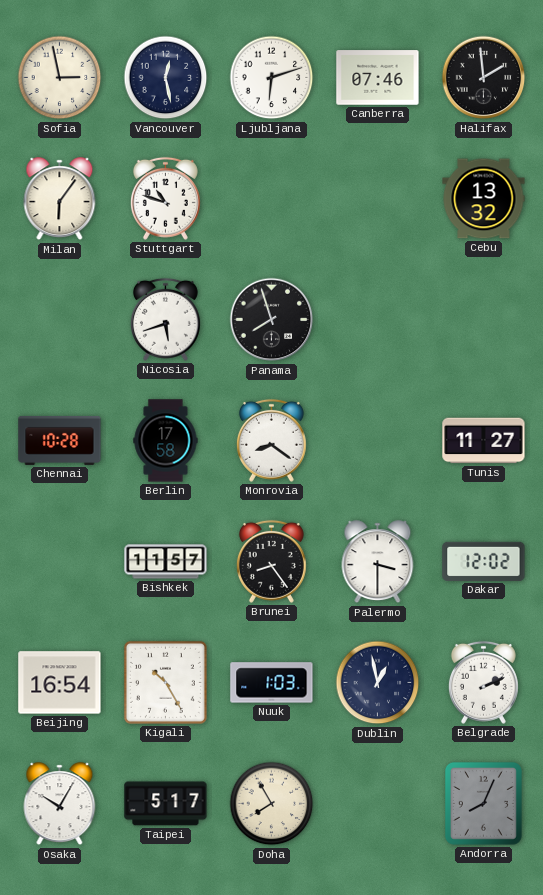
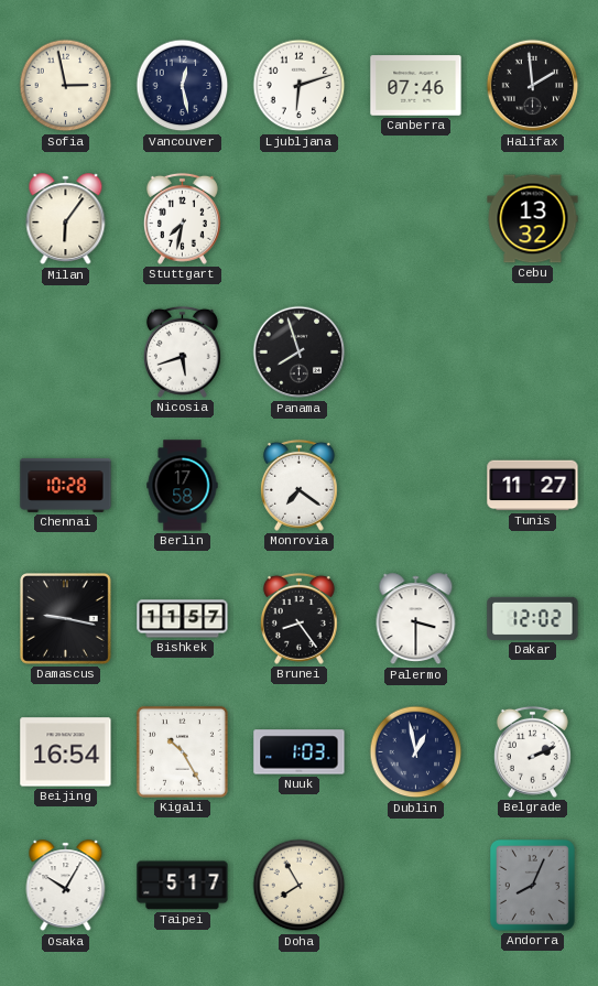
Stuttgart: 10:48 -> 7:32
Monrovia: 8:21 -> 7:21
Damascus: none -> 9:17
